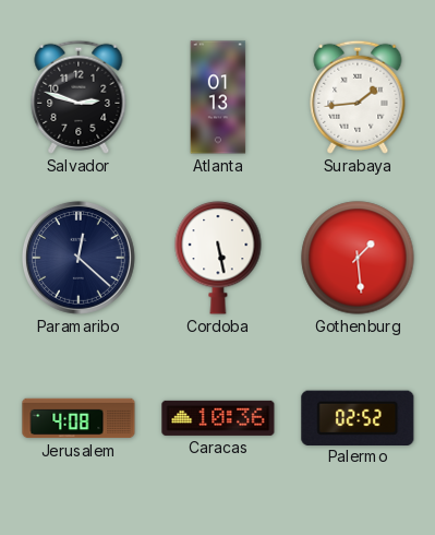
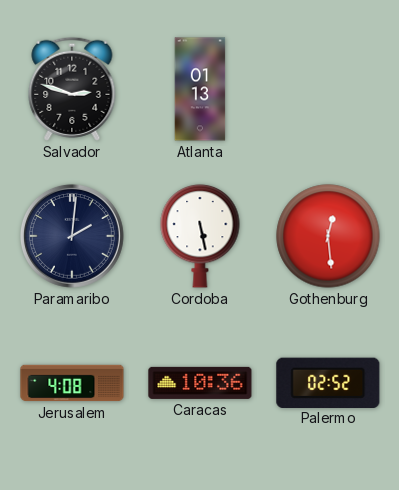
Surabaya: 1:44 -> none
Paramaribo: 12:22 -> 2:01
Gothenburg: 1:29 -> 12:29
